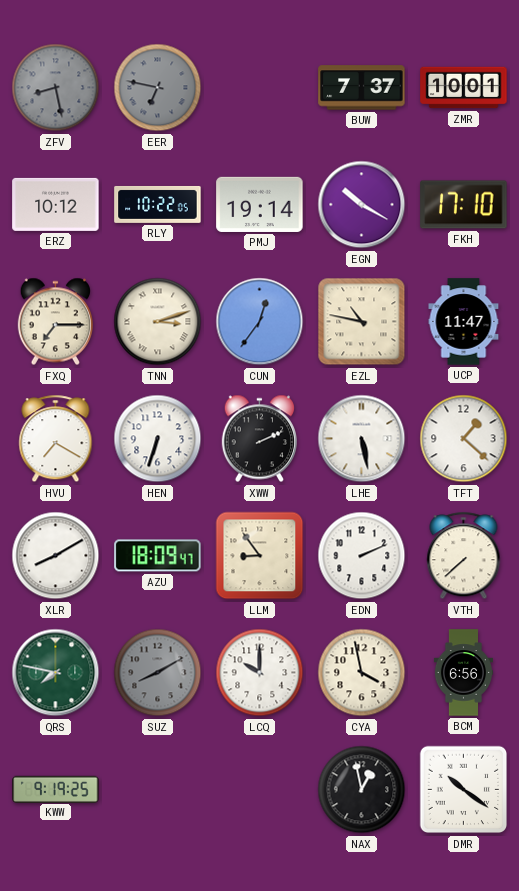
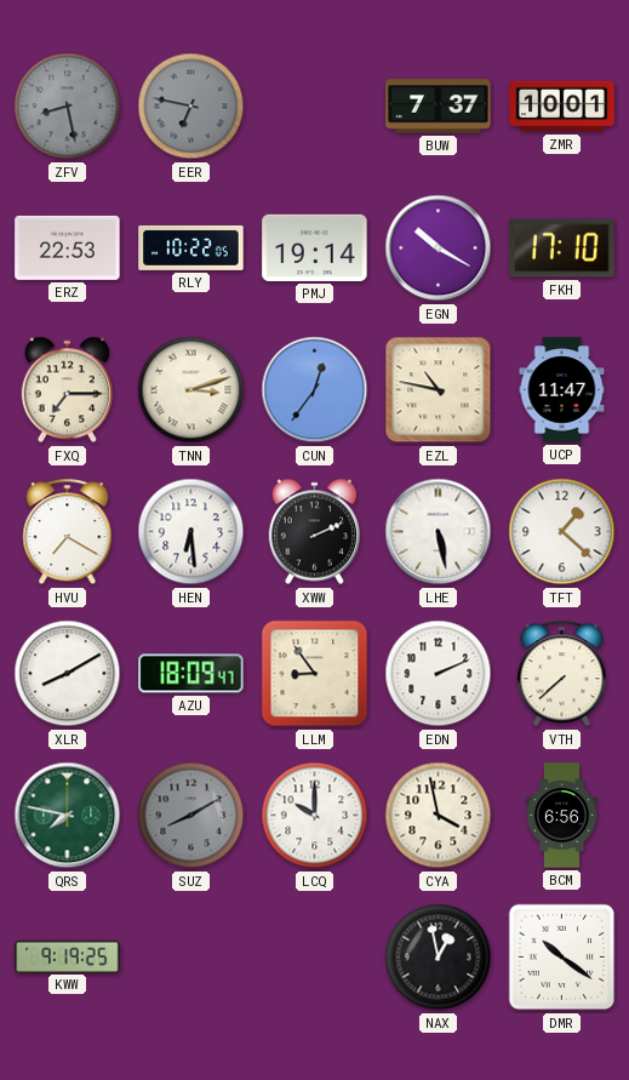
ERZ: 10:12 -> 22:53
HEN: 6:33 -> 6:29
